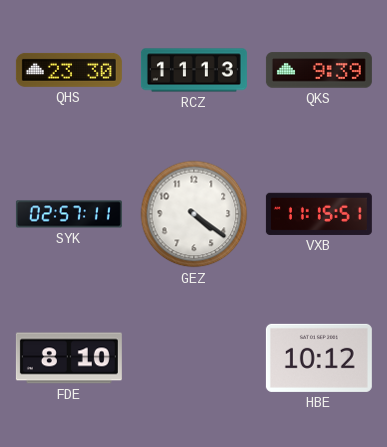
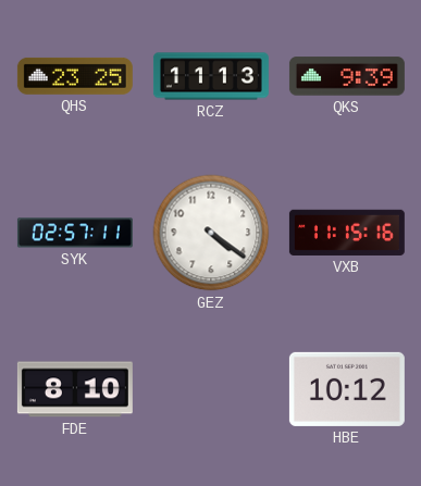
QHS: 23:30 -> 23:25
VXB: 11:15:51 -> 11:15:16
